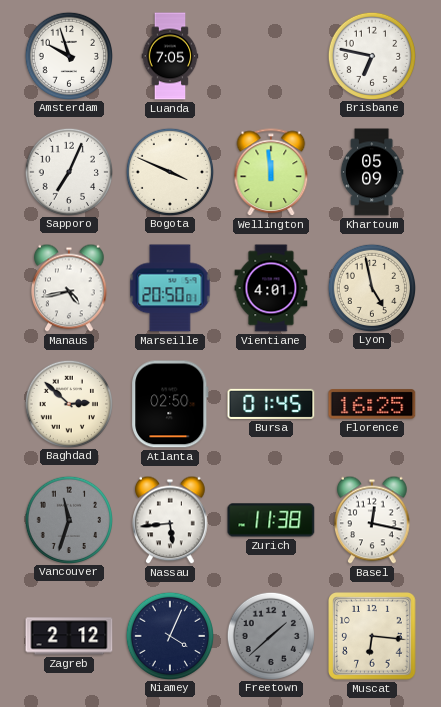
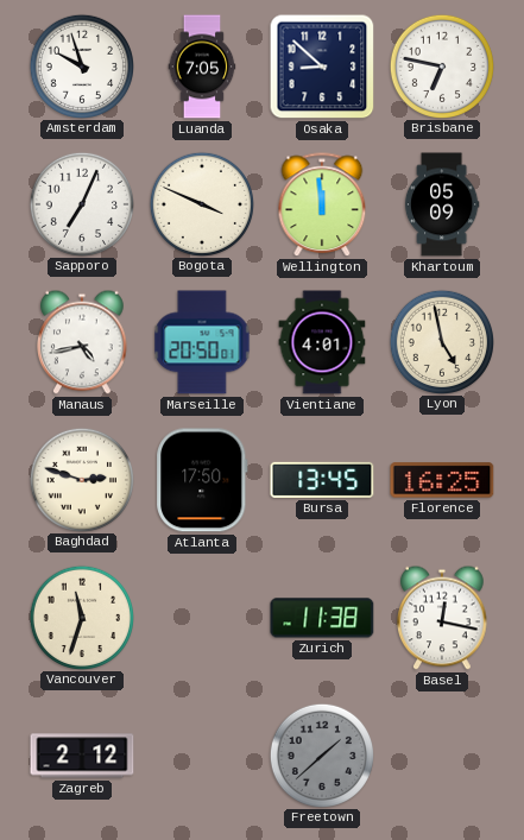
Osaka: none -> 8:52
Baghdad: 2:52 -> 2:48
Atlanta: 02:50 -> 17:50
Bursa: 01:45 -> 13:45
Vancouver dial: grey -> cream
Nassau: 5:44 -> none
Niamey: 4:04 -> none
Muscat: 6:16 -> none
